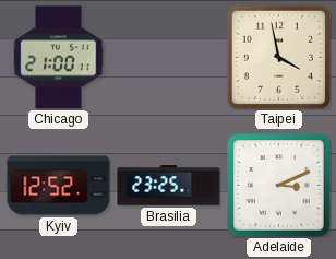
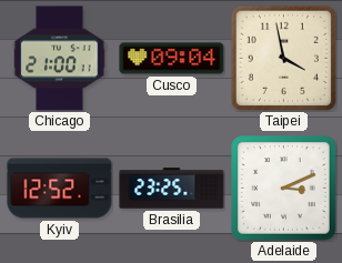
Cusco: none -> 09:04
